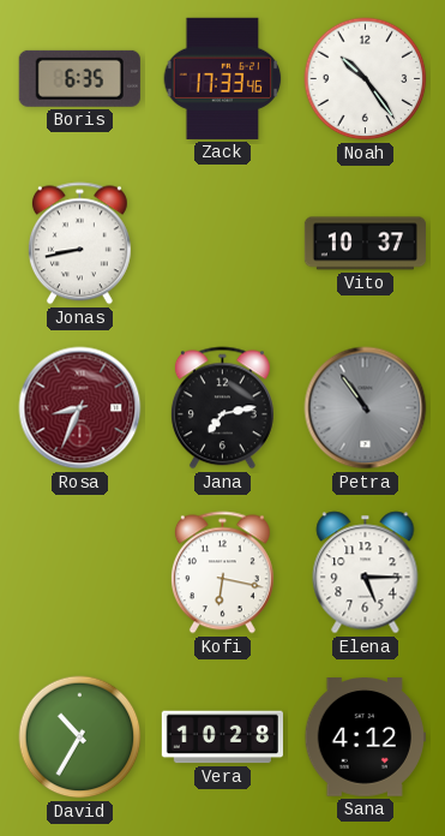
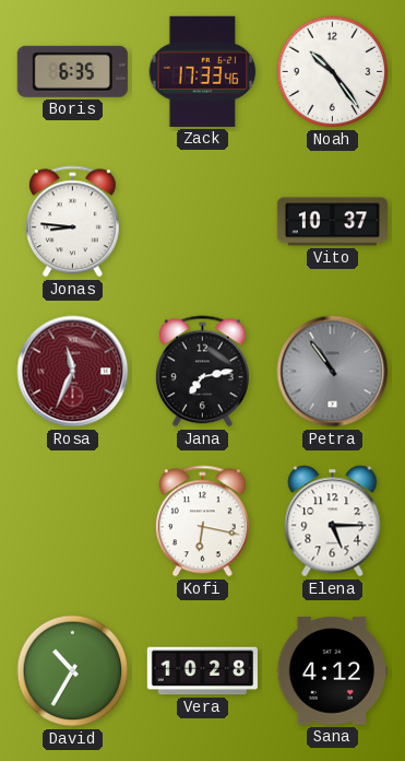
Jonas: 8:43 -> 8:46
Rosa: 8:34 -> 11:34
